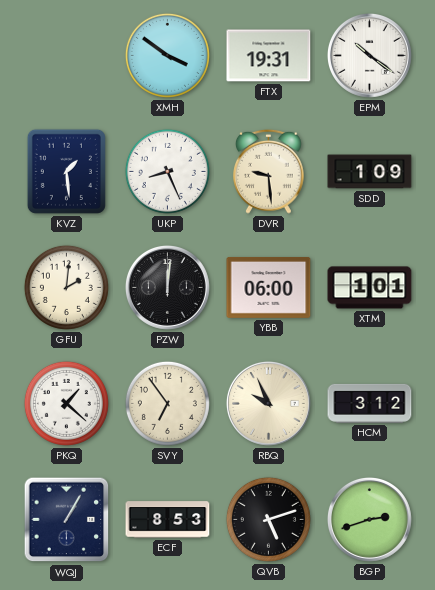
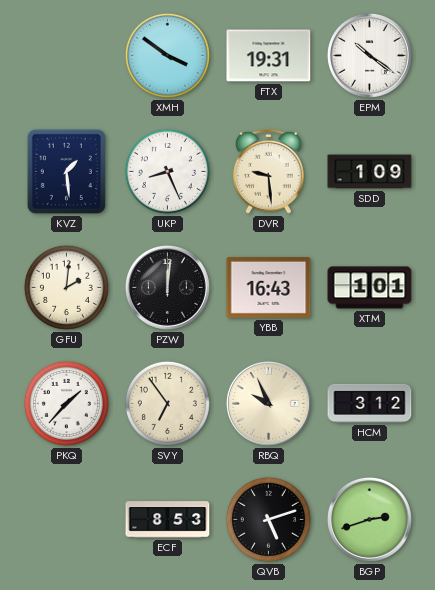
YBB: 06:00 -> 16:43
PKQ: 1:22 -> 1:37
WQJ: 1:05 -> none
